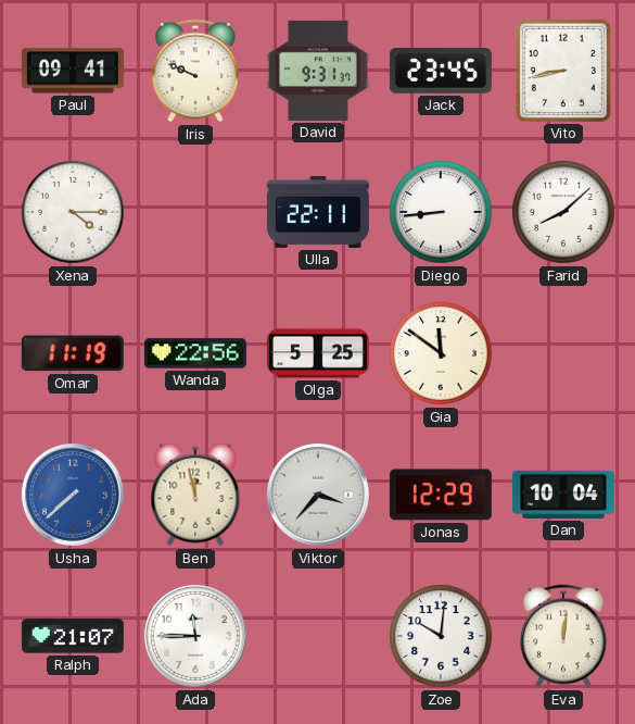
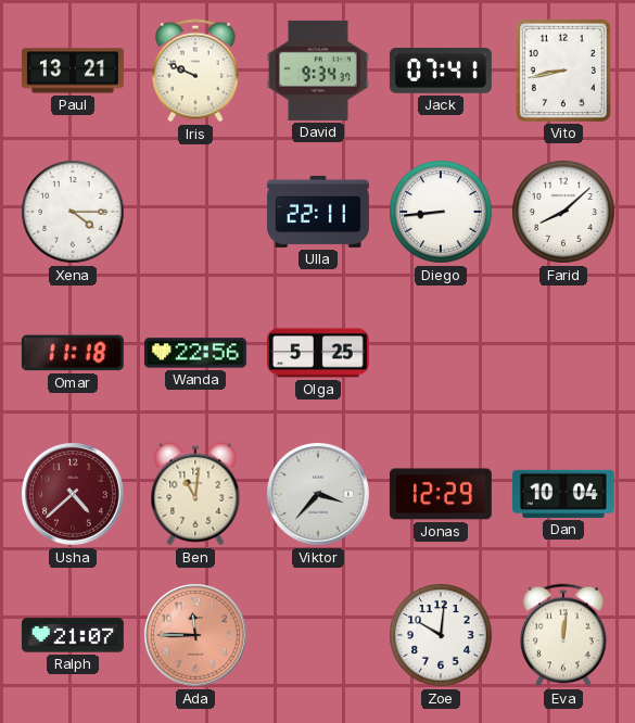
Paul: 09:41 -> 13:21
David: 9:31 -> 9:34
Jack: 23:45 -> 07:41
Omar: 11:19 -> 11:18
Gia: 11:51 -> none
Usha: 7:38 -> 4:38
Usha dial: blue -> burgundy
Ben: 11:58 -> 11:01
Ada dial: white -> salmon
